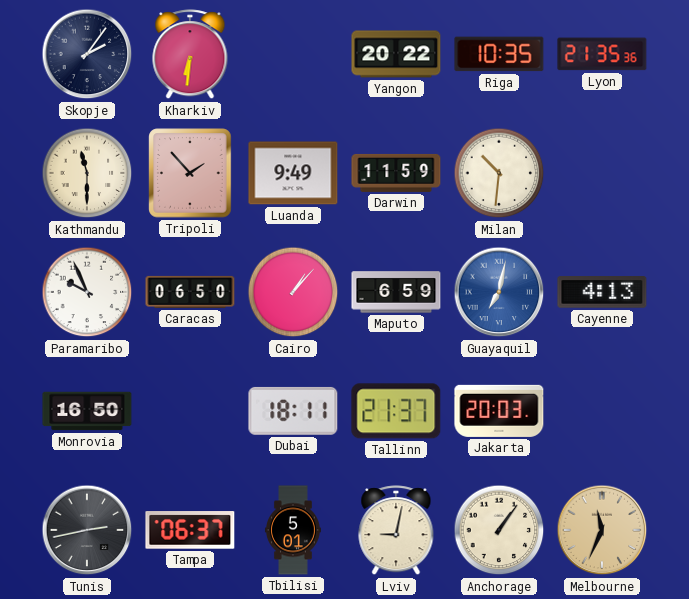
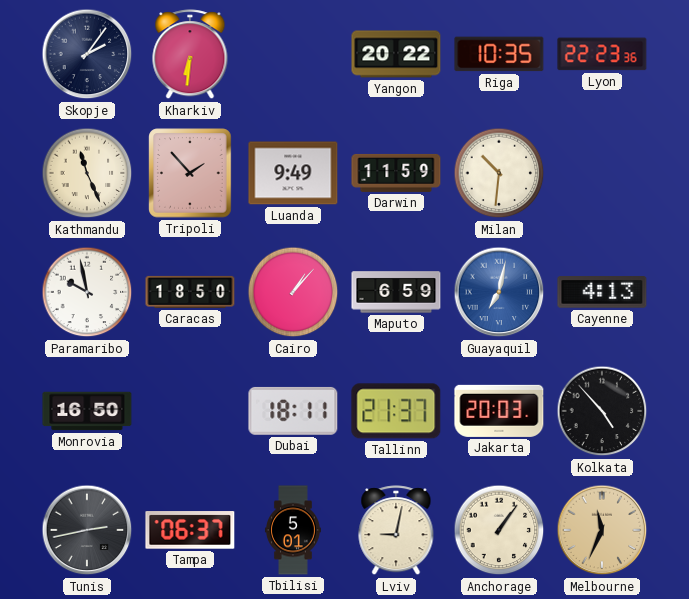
Lyon: 21:35 -> 22:23
Kathmandu: 11:30 -> 11:26
Paramaribo: 9:56 -> 9:58
Caracas: 06:50 -> 18:50
Kolkata: none -> 4:53
